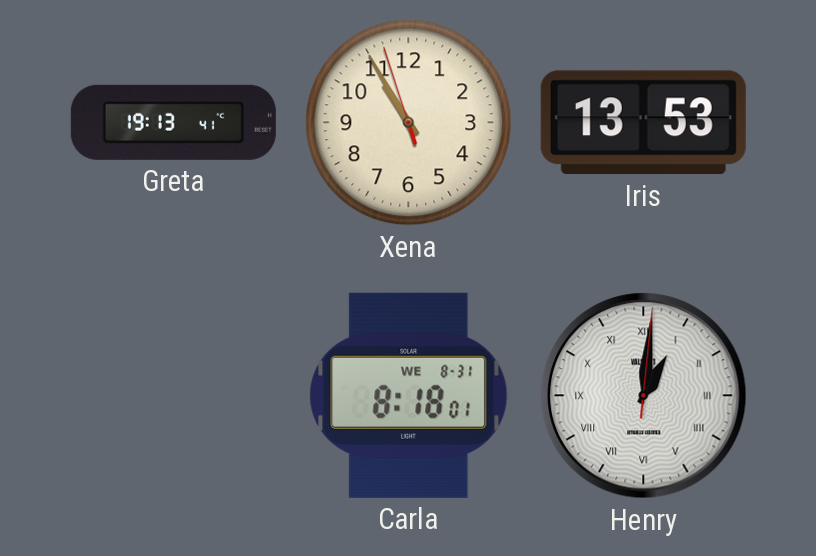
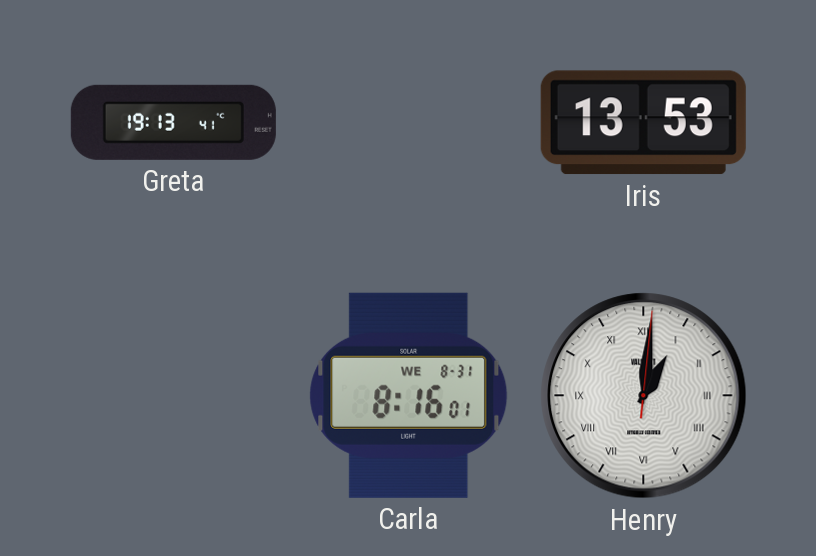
Xena: 10:54 -> none
Carla: 8:18 -> 8:16
